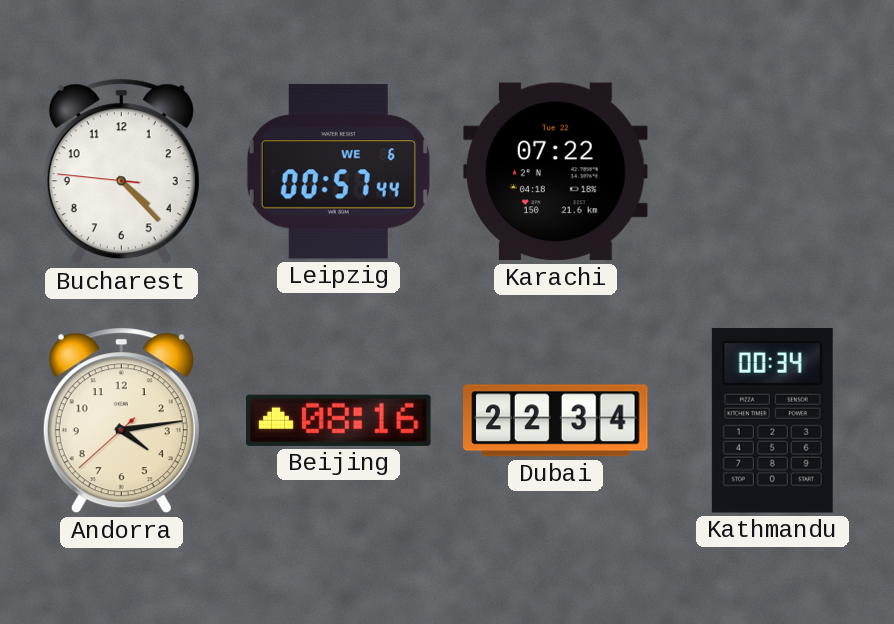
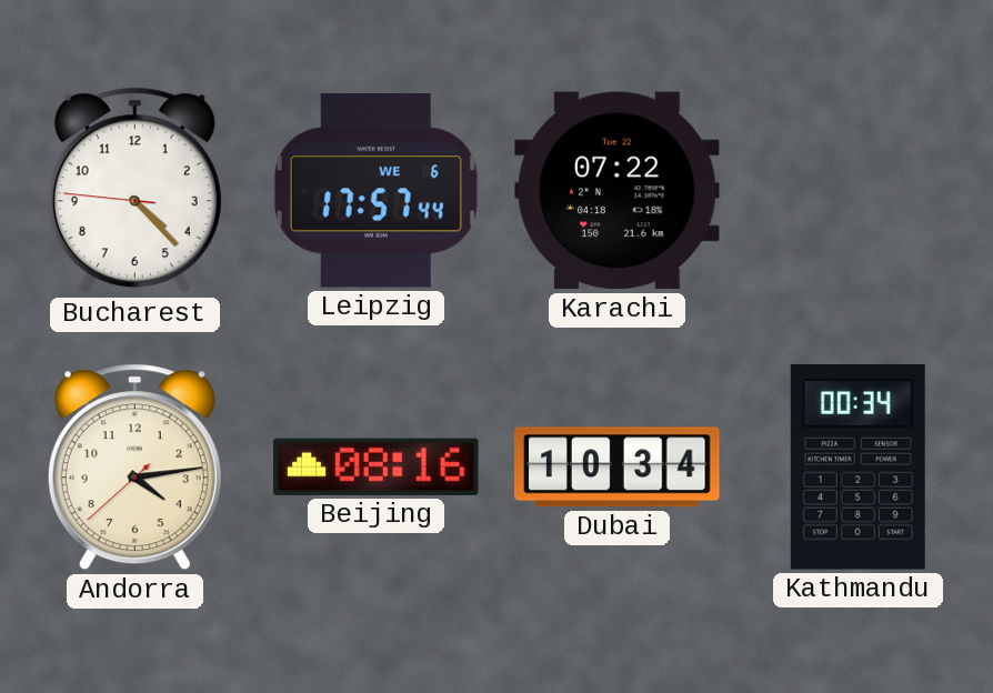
Leipzig: 00:57 -> 17:57
Dubai: 22:34 -> 10:34
